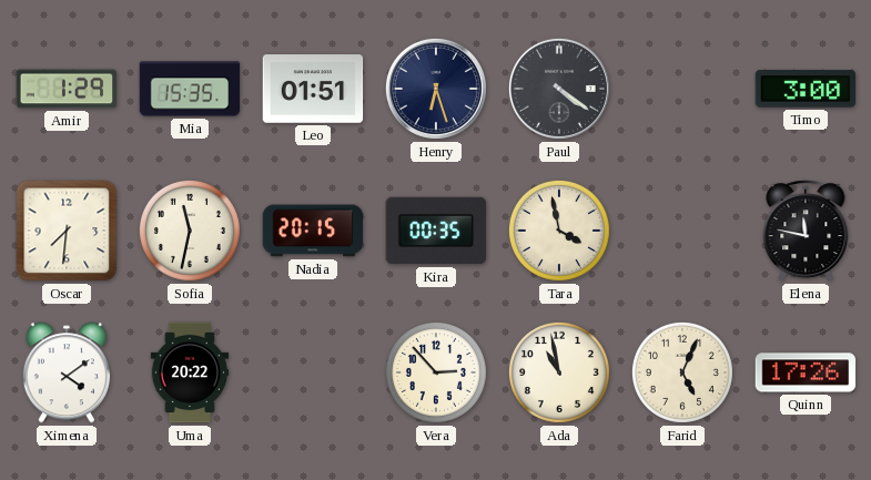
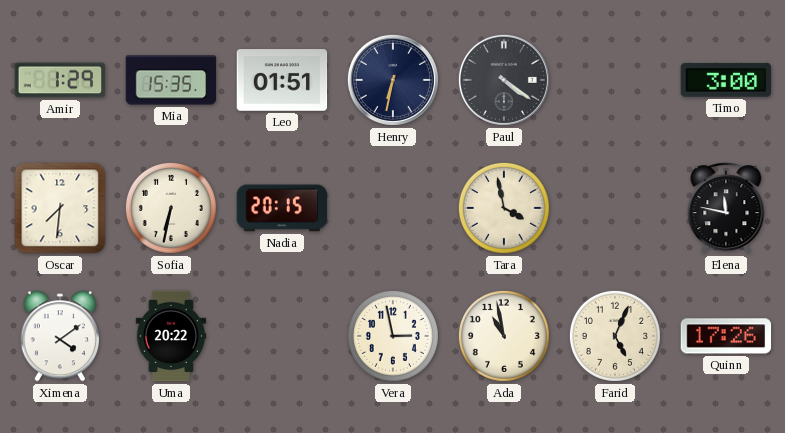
Henry: 6:27 -> 6:32
Sofia: 11:32 -> 6:32
Kira: 00:35 -> none
Vera: 2:53 -> 2:58
